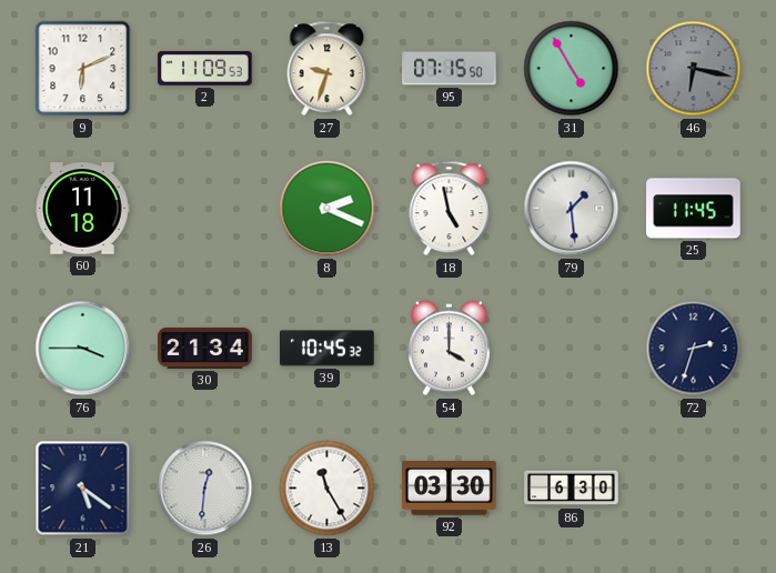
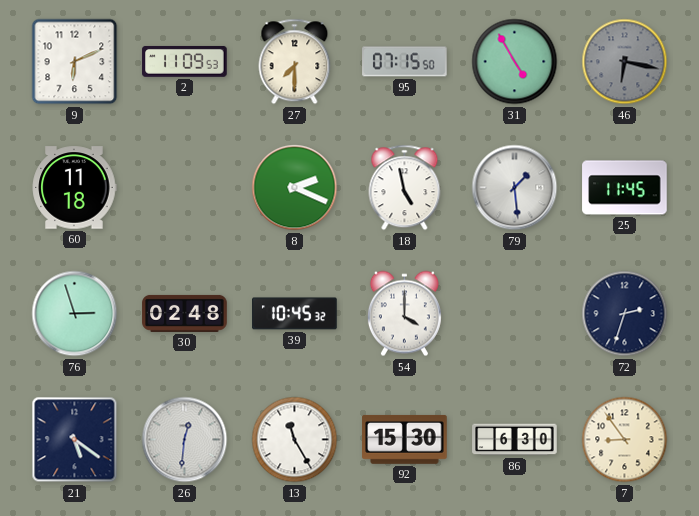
27: 9:33 -> 7:30
76: 3:45 -> 2:57
30: 21:34 -> 02:48
92: 03:30 -> 15:30
7: none -> 8:54
